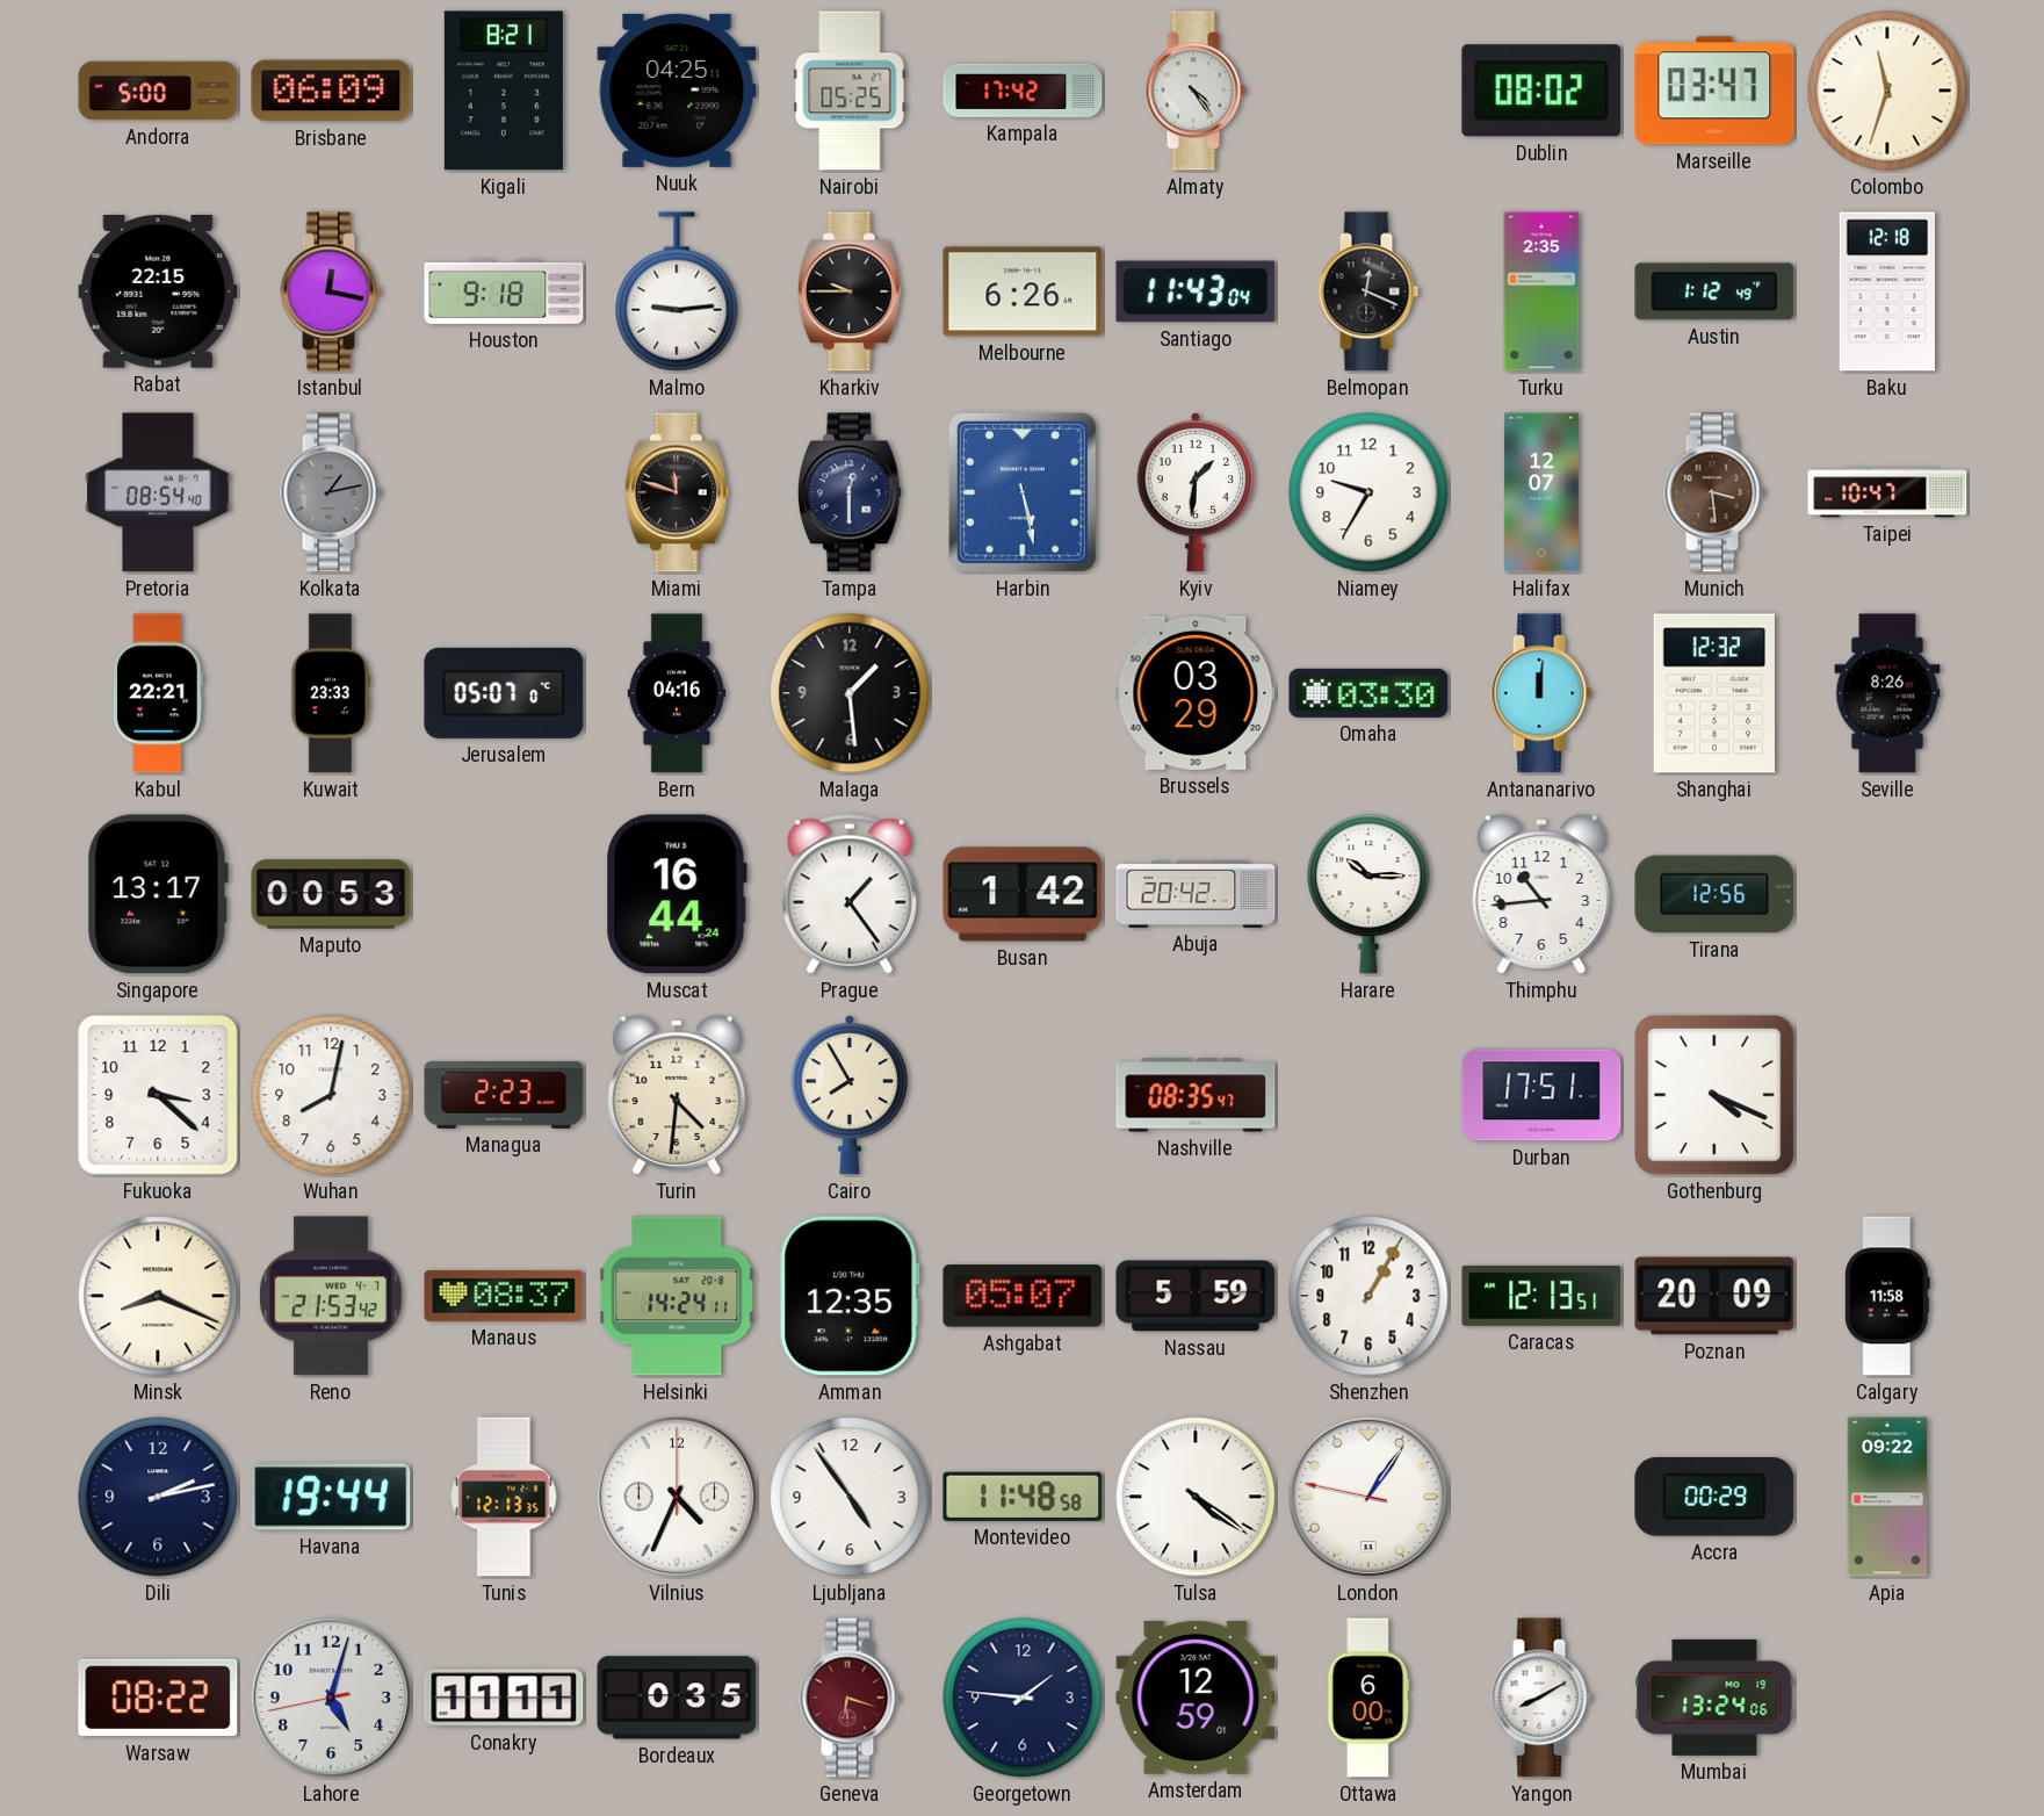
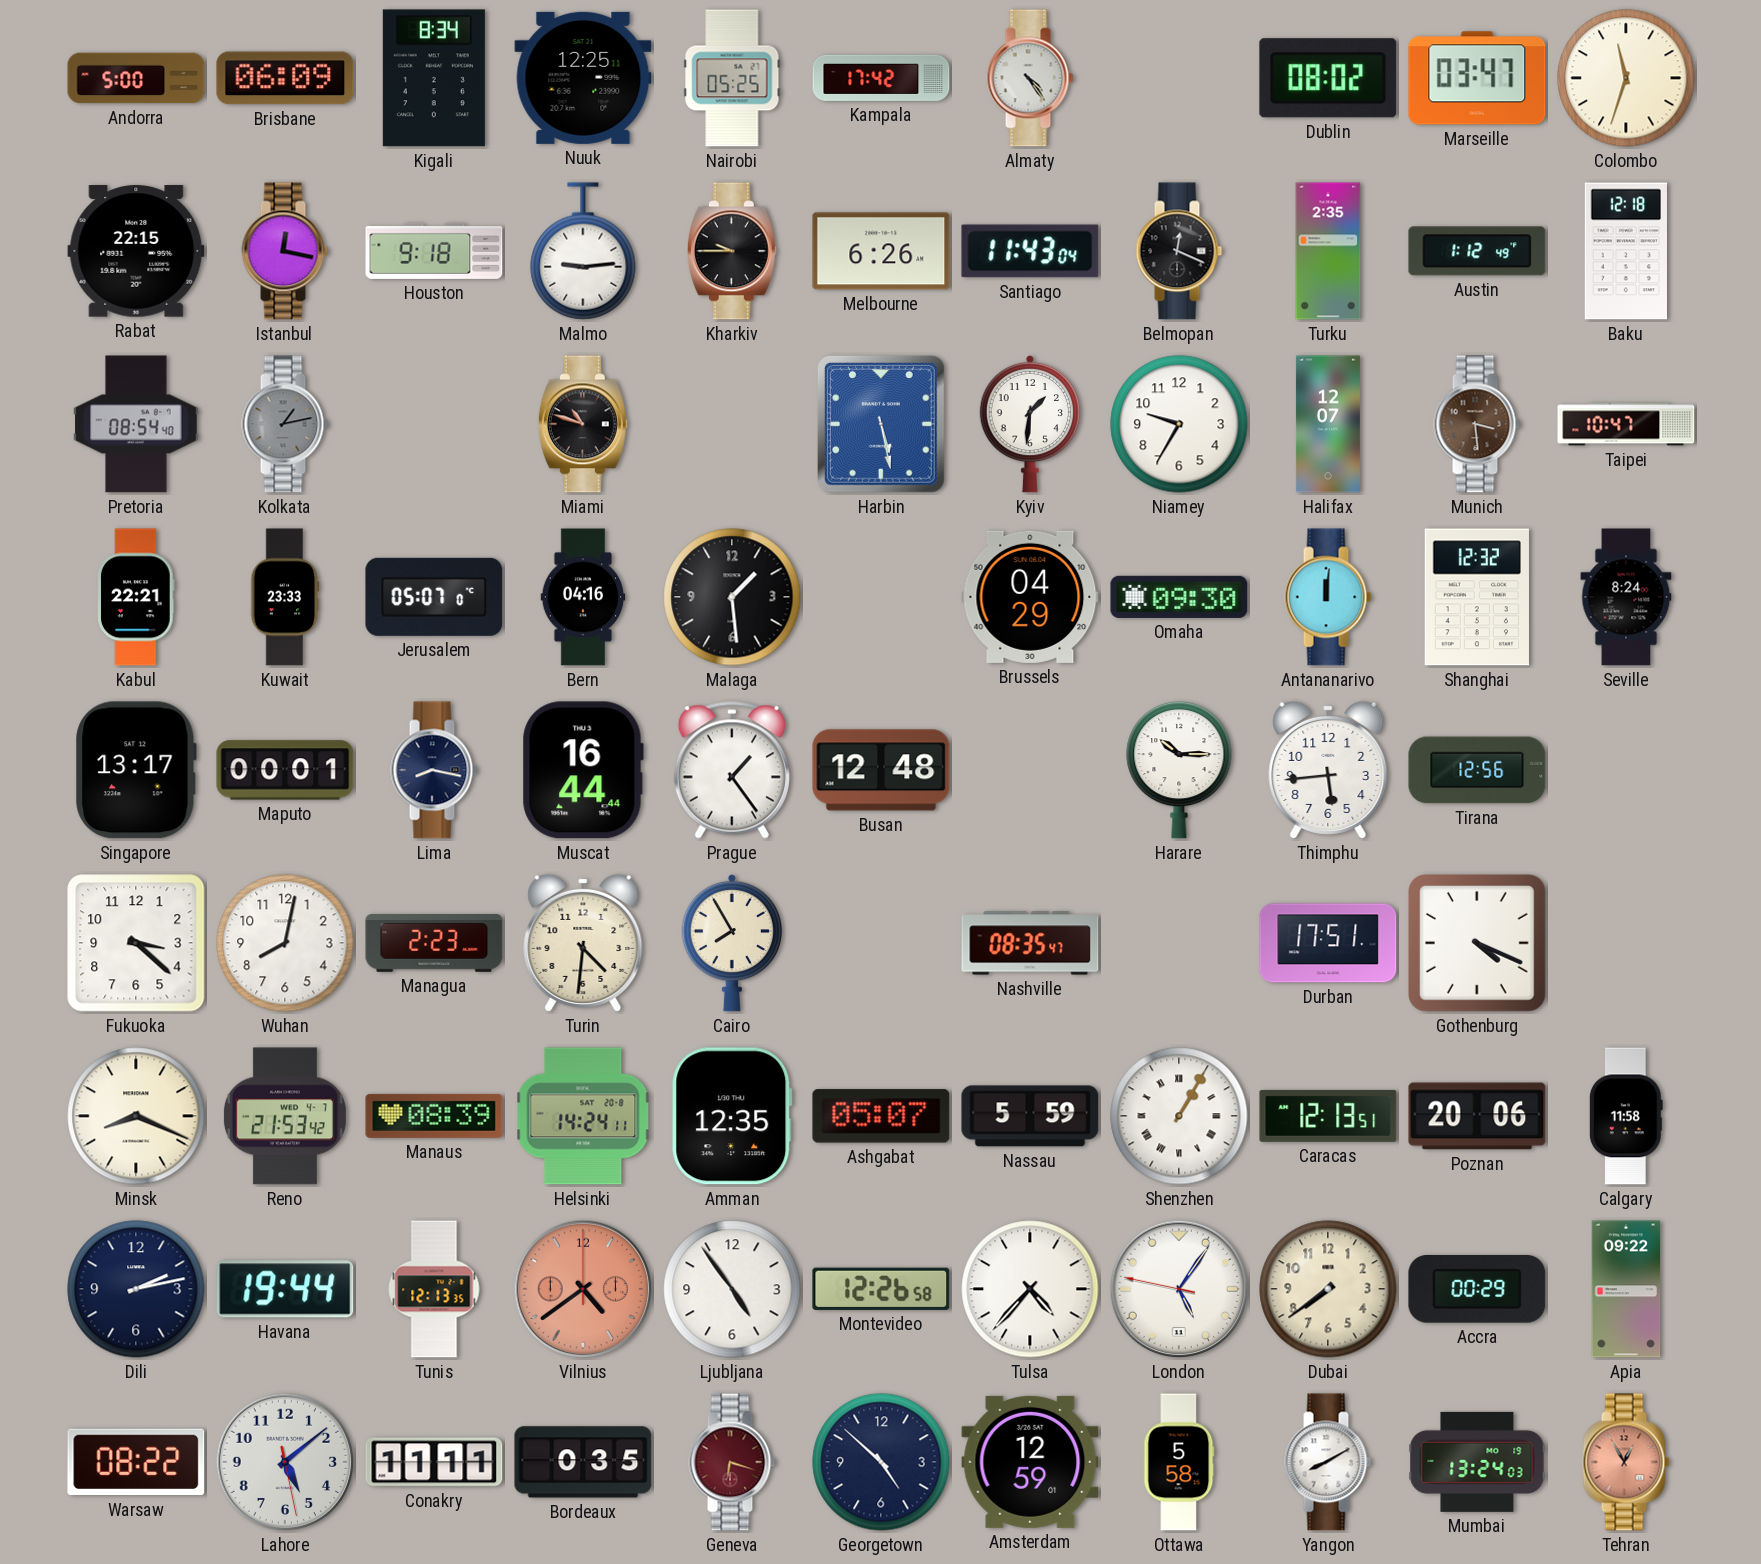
Kigali: 8:21 -> 8:34
Nuuk: 04:25 -> 12:25
Miami: 11:48 -> 10:48
Tampa: 12:30 -> none
Brussels: 03:29 -> 04:29
Omaha: 03:30 -> 09:30
Seville: 8:26 -> 8:24
Maputo: 00:53 -> 00:01
Lima: none -> 8:17
Muscat: 16:44:24 -> 16:44:44
Busan: 1:42 -> 12:48
Abuja: 20:42 -> none
Thimphu: 10:44 -> 5:44
Manaus: 08:37 -> 08:39
Shenzhen numerals: Arabic -> Roman
Poznan: 20:09 -> 20:06
Vilnius: 4:34 -> 4:39
Vilnius dial: white -> salmon
Montevideo: 11:48 -> 12:26
Tulsa: 4:21 -> 4:37
London: 1:05 -> 5:05
Dubai: none -> 7:39
Lahore: 5:02 -> 5:08
Georgetown: 1:46 -> 4:52
Ottawa: 6:00 -> 5:58
Mumbai: 13:24:06 -> 13:24:03
Tehran: none -> 12:55
